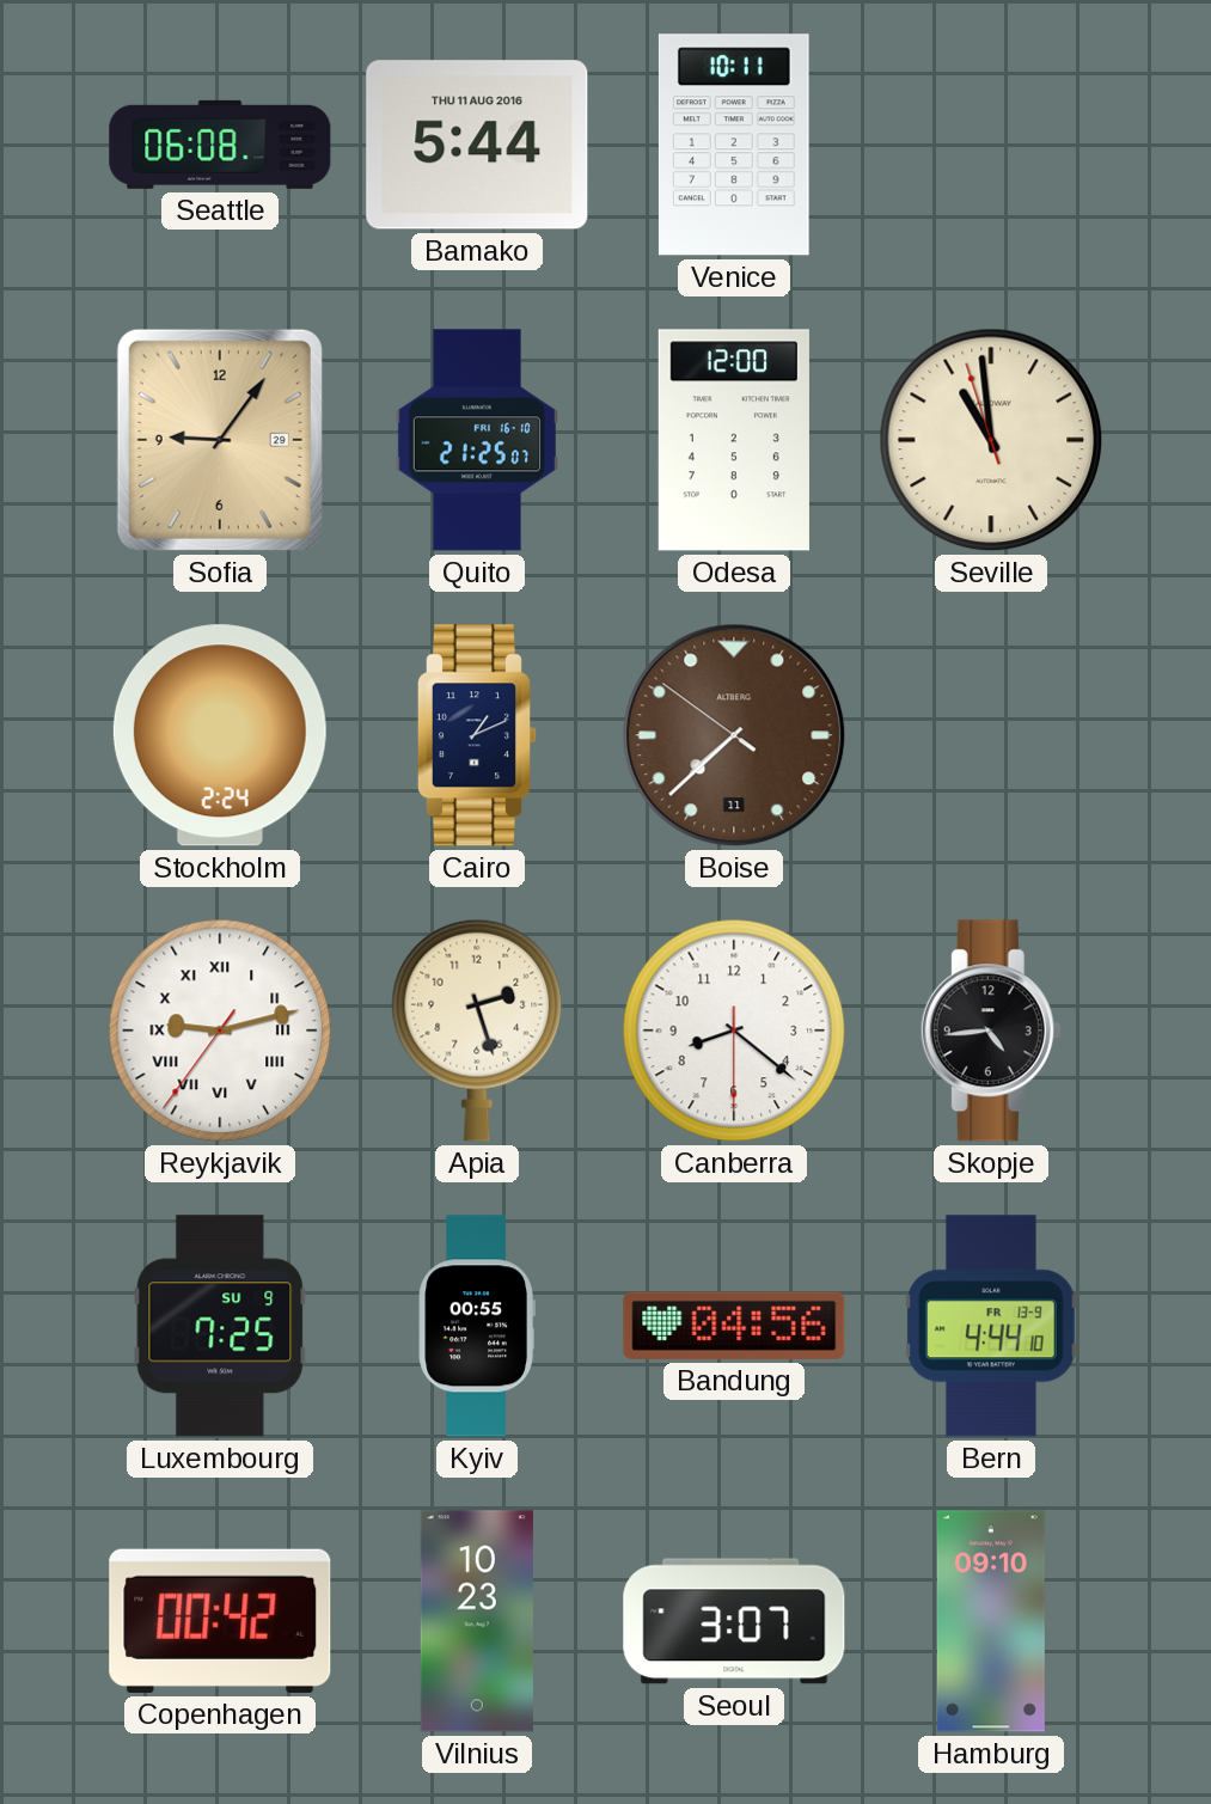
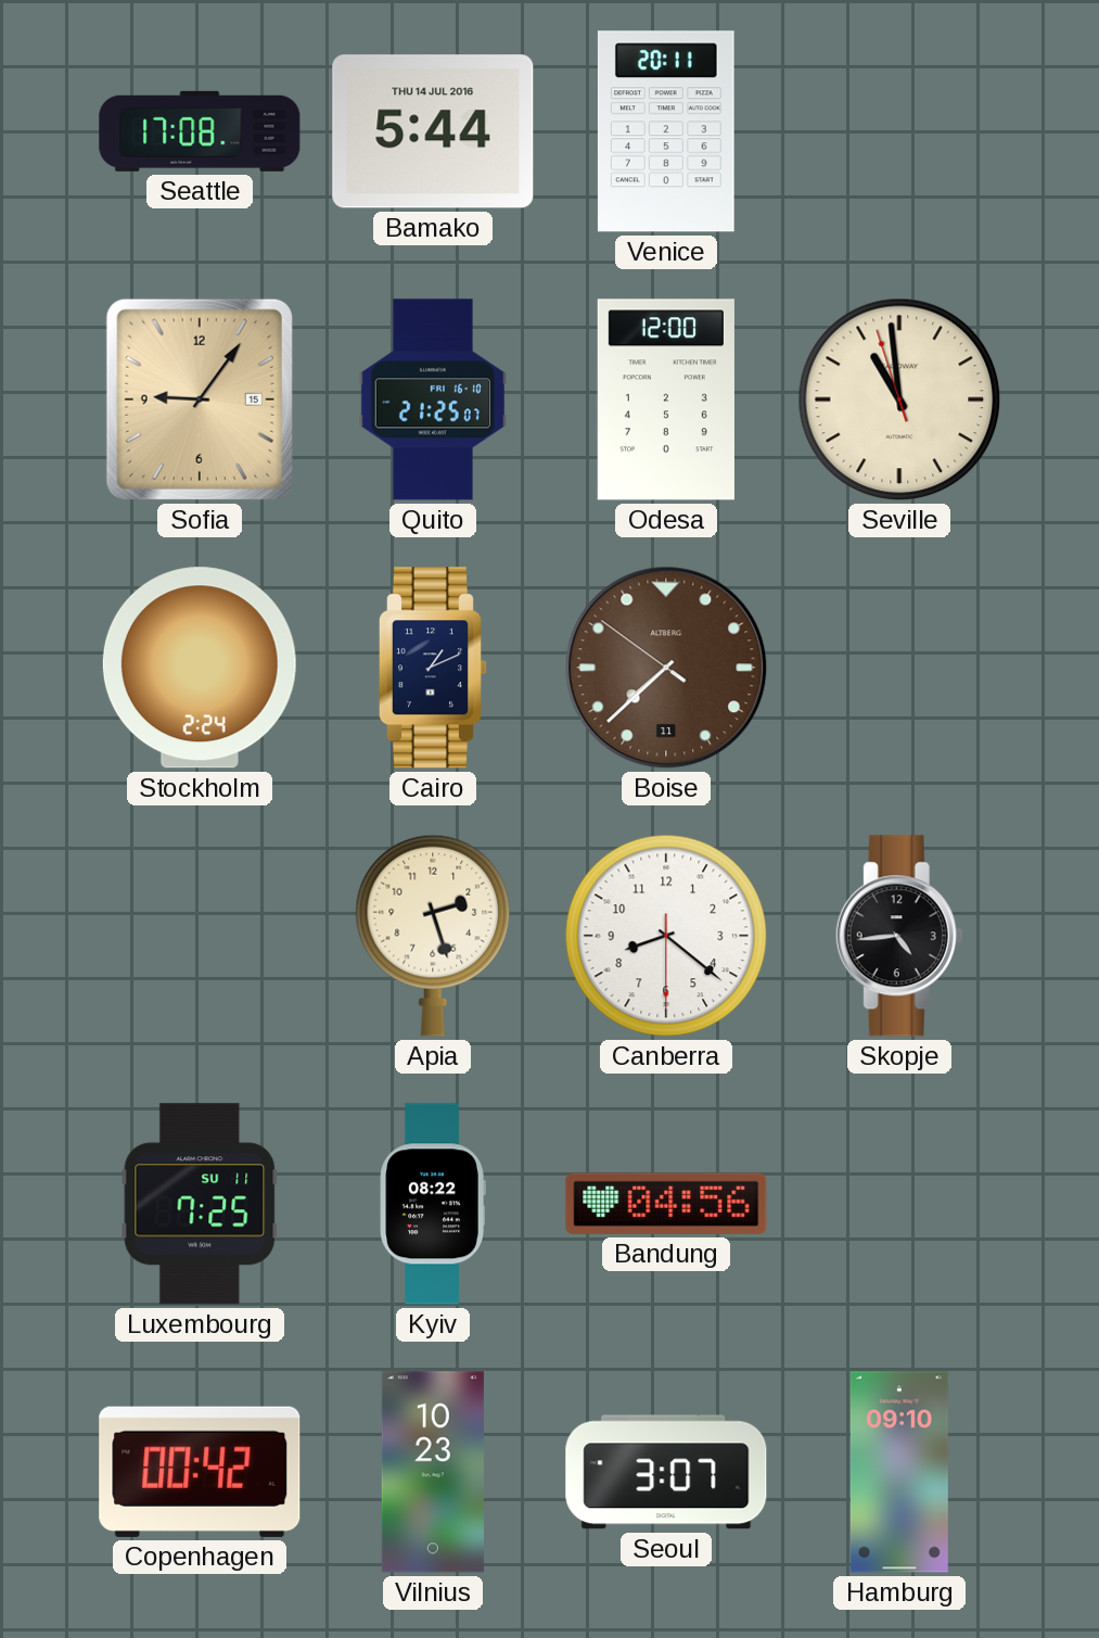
Seattle: 06:08 -> 17:08
Bamako date: THU 11 AUG 2016 -> THU 14 JUL 2016
Venice: 10:11 -> 20:11
Sofia date: 29 -> 15
Reykjavik: 9:12 -> none
Luxembourg date: SU 9 -> SU 11
Kyiv: 00:55 -> 08:22
Bern: 4:44 -> none
